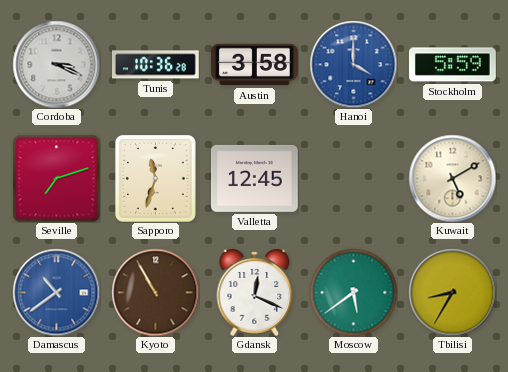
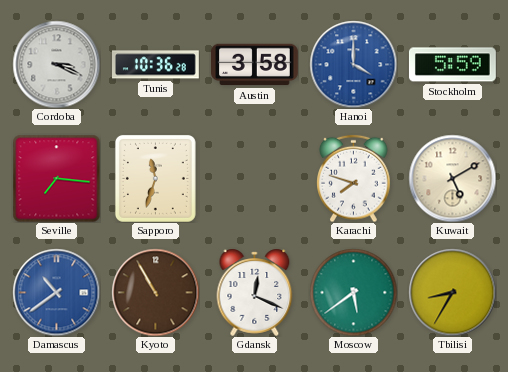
Seville: 7:12 -> 7:16
Valletta: 12:45 -> none
Karachi: none -> 7:48
